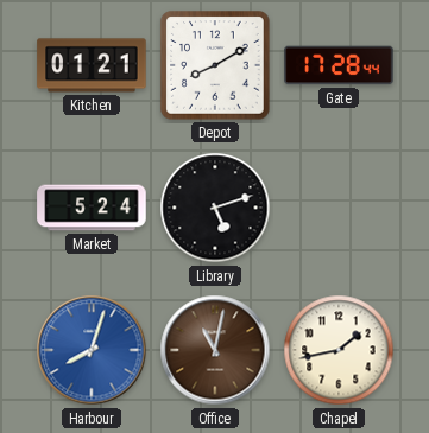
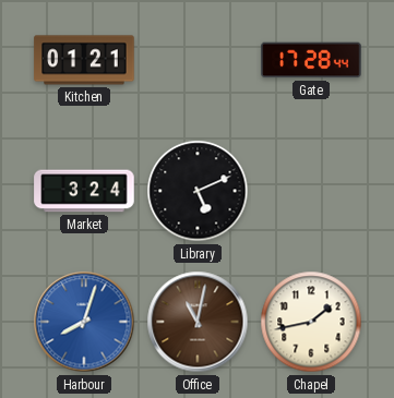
Depot: 8:10 -> none
Market: 5:24 -> 3:24
Library: 5:12 -> 5:11
